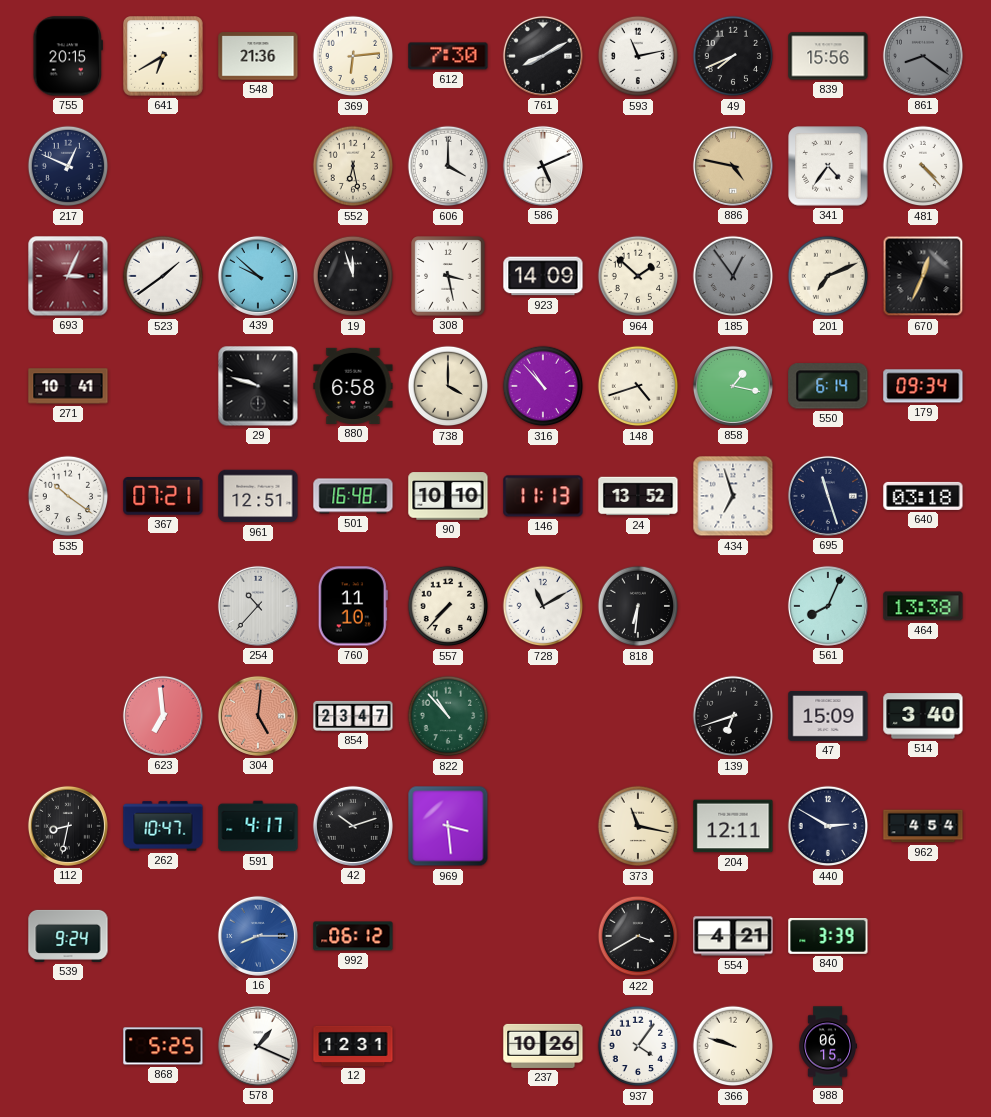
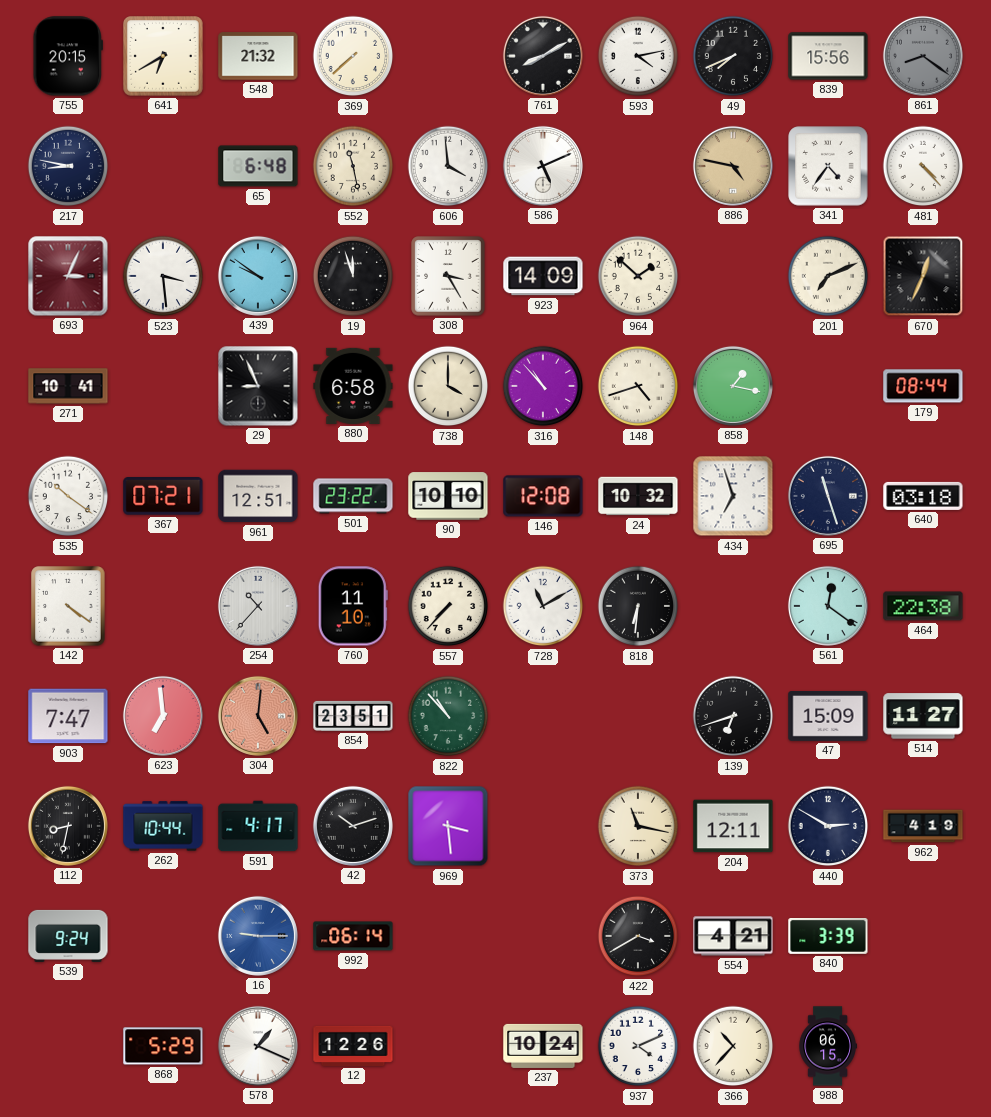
548: 21:36 -> 21:32
369: 6:14 -> 7:38
612: 7:30 -> none
593: 11:13 -> 4:13
217: 12:49 -> 8:47
65: none -> 6:48
552: 6:28 -> 11:28
606: 4:00 -> 3:59
523: 1:39 -> 3:29
439: 9:52 -> 9:51
308: 3:28 -> 3:25
185: 12:54 -> none
29: 9:48 -> 8:56
550: 6:14 -> none
179: 09:34 -> 08:44
501: 16:48 -> 23:22
146: 11:13 -> 12:08
24: 13:52 -> 10:32
142: none -> 4:21
561: 8:04 -> 12:21
464: 13:38 -> 22:38
903: none -> 7:47
854: 23:47 -> 23:51
514: 3:40 -> 11:27
262: 10:47 -> 10:44
962: 4:54 -> 4:19
16: 8:15 -> 9:15
992: 06:12 -> 06:14
868: 5:25 -> 5:29
12: 12:31 -> 12:26
237: 10:26 -> 10:24
937: 4:06 -> 4:11
366: 9:48 -> 10:37
